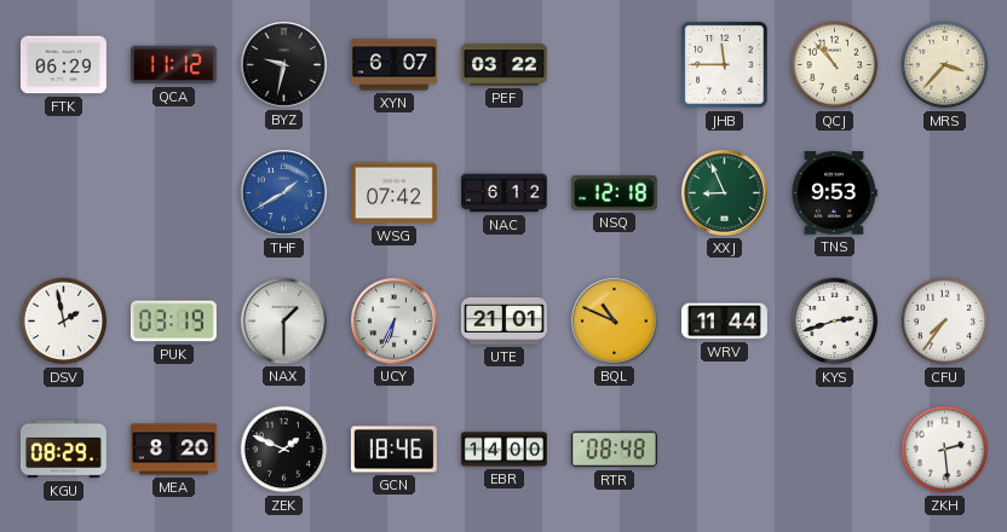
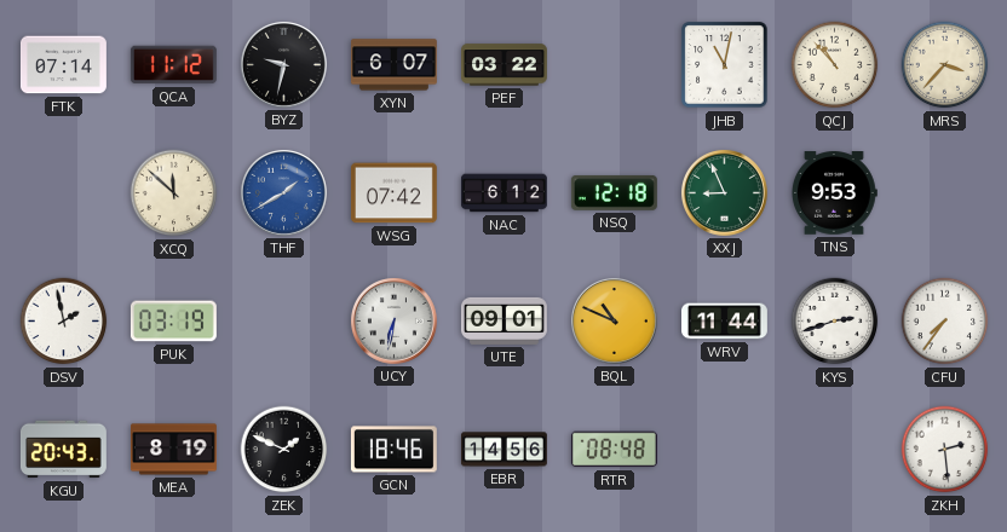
FTK: 06:29 -> 07:14
JHB: 11:45 -> 11:02
XCQ: none -> 11:52
NAX: 1:30 -> none
UCY: 6:34 -> 6:32
UTE: 21:01 -> 09:01
KGU: 08:29 -> 20:43
MEA: 8:20 -> 8:19
EBR: 14:00 -> 14:56
